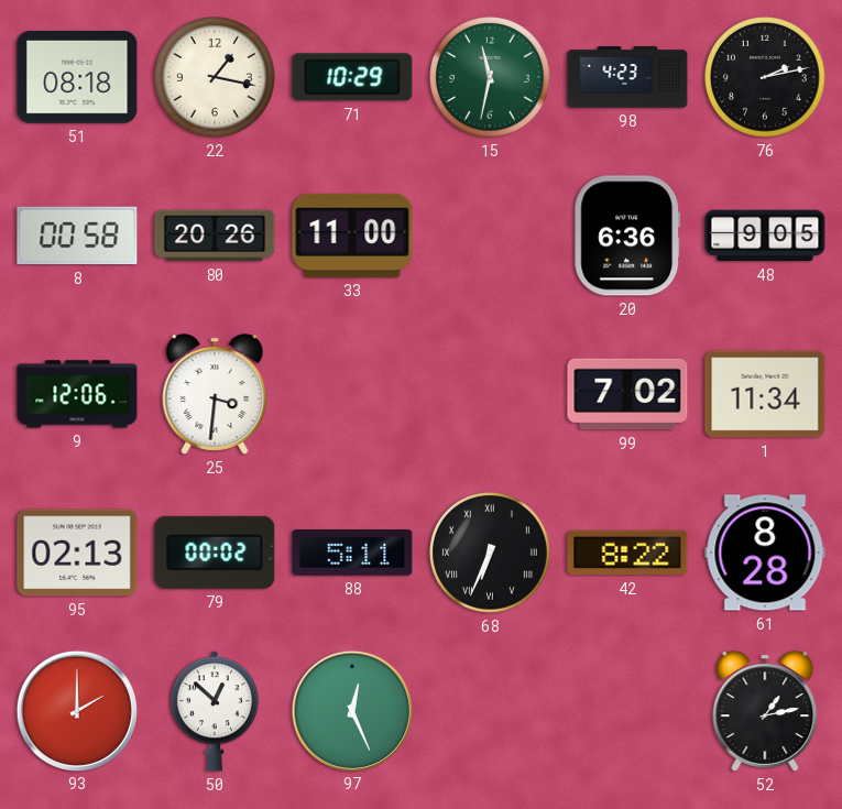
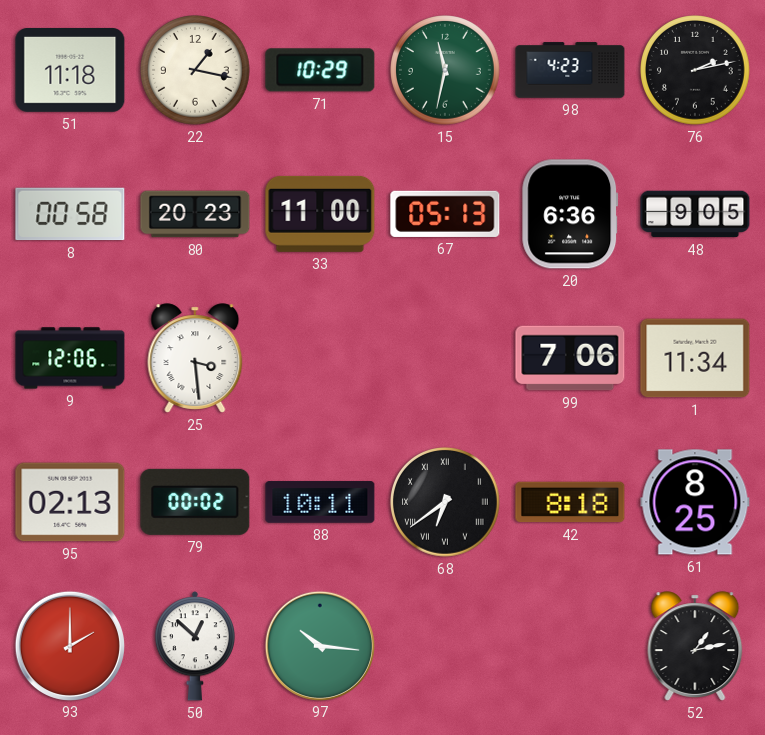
51: 08:18 -> 11:18
80: 20:26 -> 20:23
67: none -> 05:13
25: 3:31 -> 3:29
99: 7:02 -> 7:06
88: 5:11 -> 10:11
68: 6:34 -> 6:39
42: 8:22 -> 8:18
61: 8:28 -> 8:25
97: 12:26 -> 10:16
